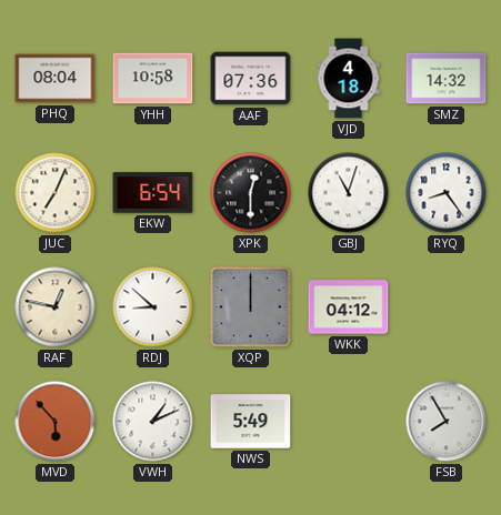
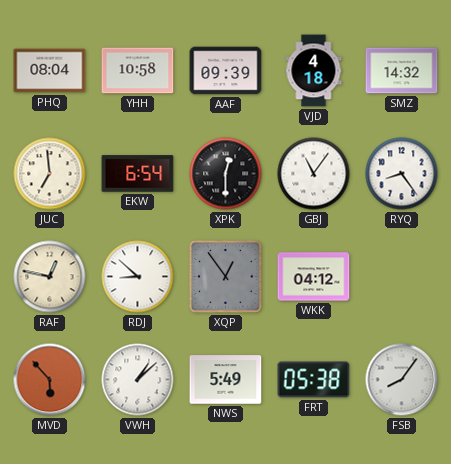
AAF: 07:36 -> 09:39
JUC: 7:04 -> 6:59
GBJ: 11:03 -> 11:06
XQP: 12:00 -> 12:54
VWH: 1:11 -> 1:08
FRT: none -> 05:38
FSB: 7:55 -> 8:06
